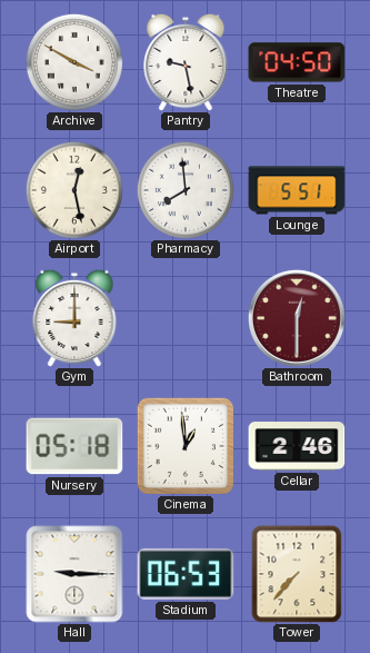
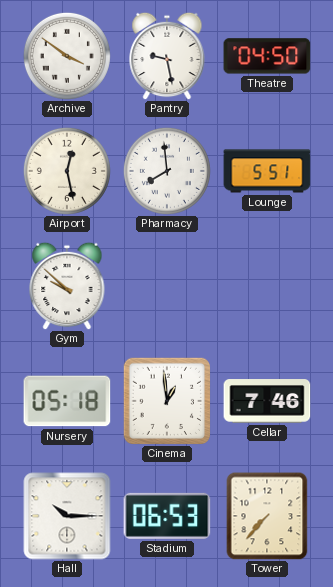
Archive: 3:50 -> 3:51
Gym: 9:00 -> 9:52
Bathroom: 12:30 -> none
Cellar: 2:46 -> 7:46
Hall: 9:15 -> 10:15
